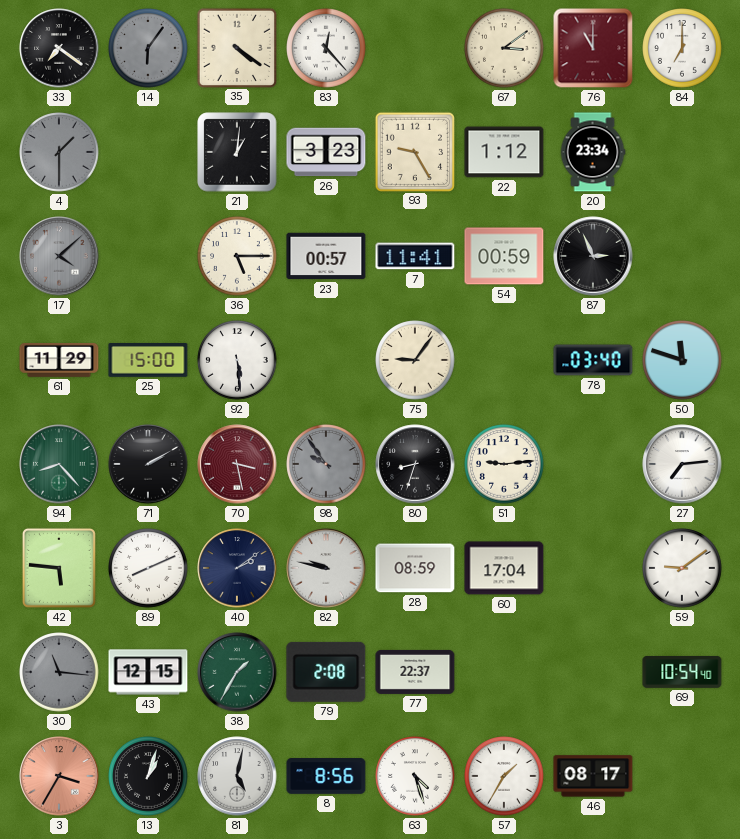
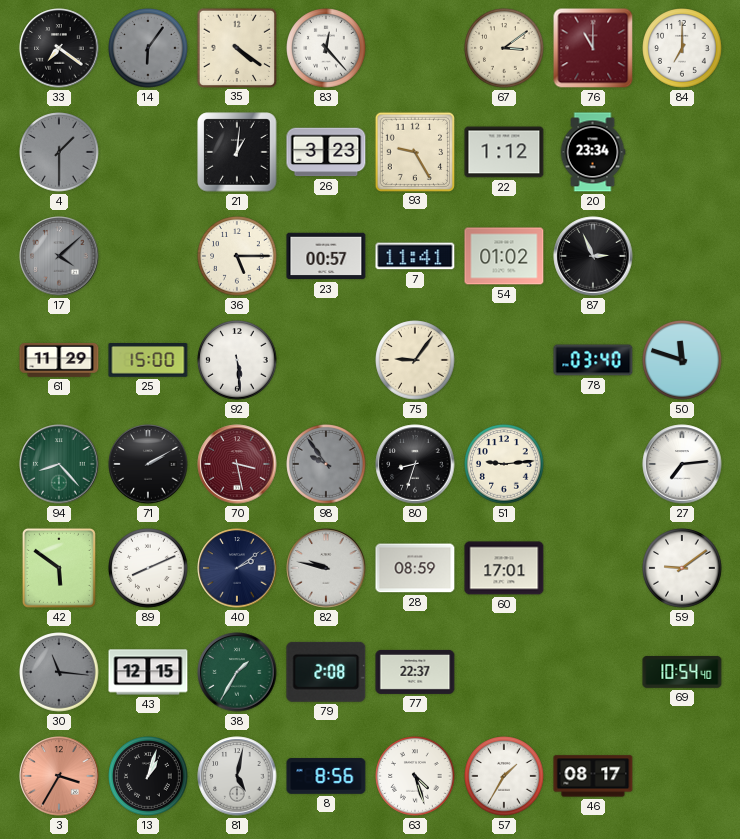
54: 00:59 -> 01:02
42: 5:46 -> 5:51
60: 17:04 -> 17:01
